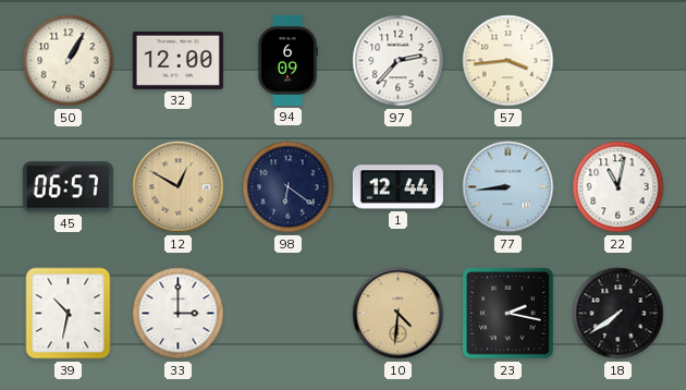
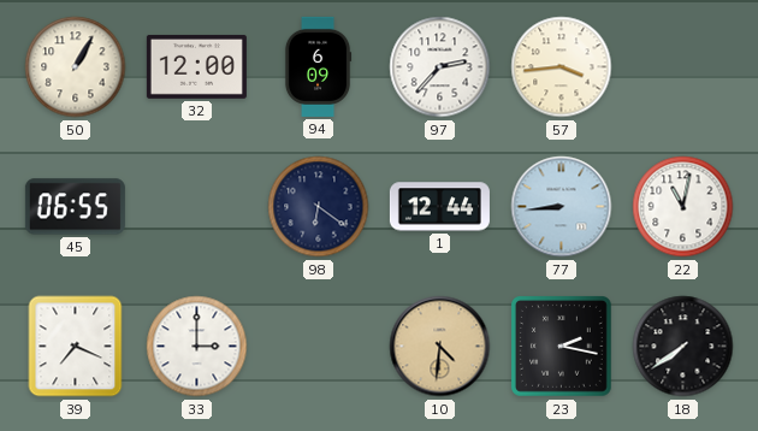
45: 06:57 -> 06:55
12: 12:50 -> none
39: 10:32 -> 7:19
